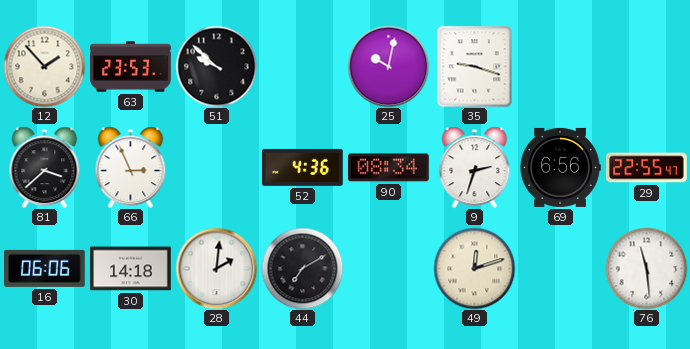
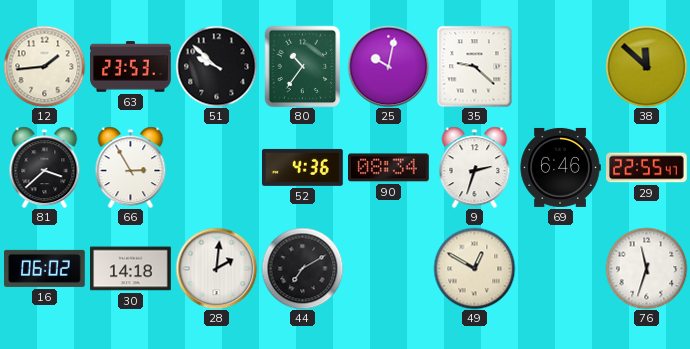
12: 1:53 -> 1:44
80: none -> 10:36
35: 9:18 -> 9:22
38: none -> 11:52
66: 2:56 -> 2:55
69: 6:56 -> 6:46
16: 06:06 -> 06:02
49: 12:12 -> 12:50
76: 11:29 -> 11:33
